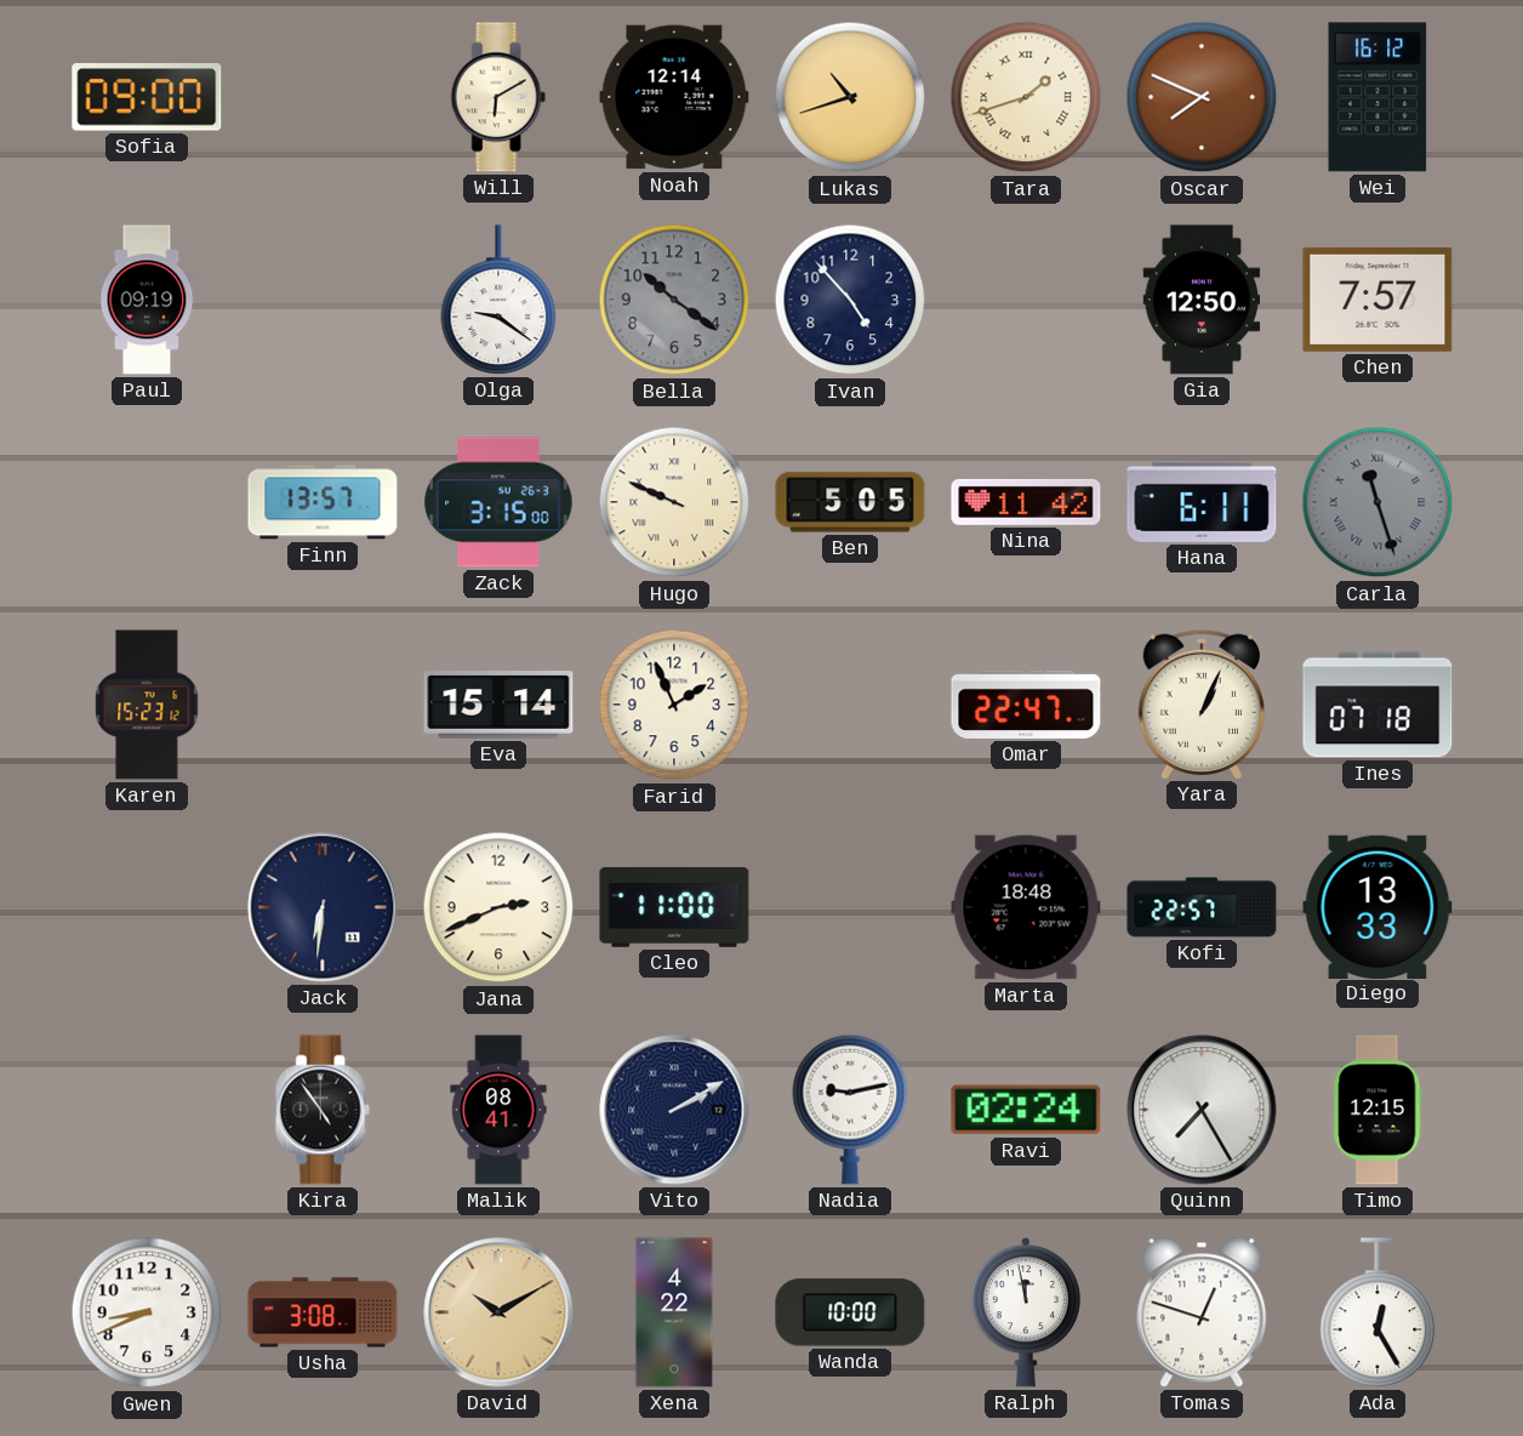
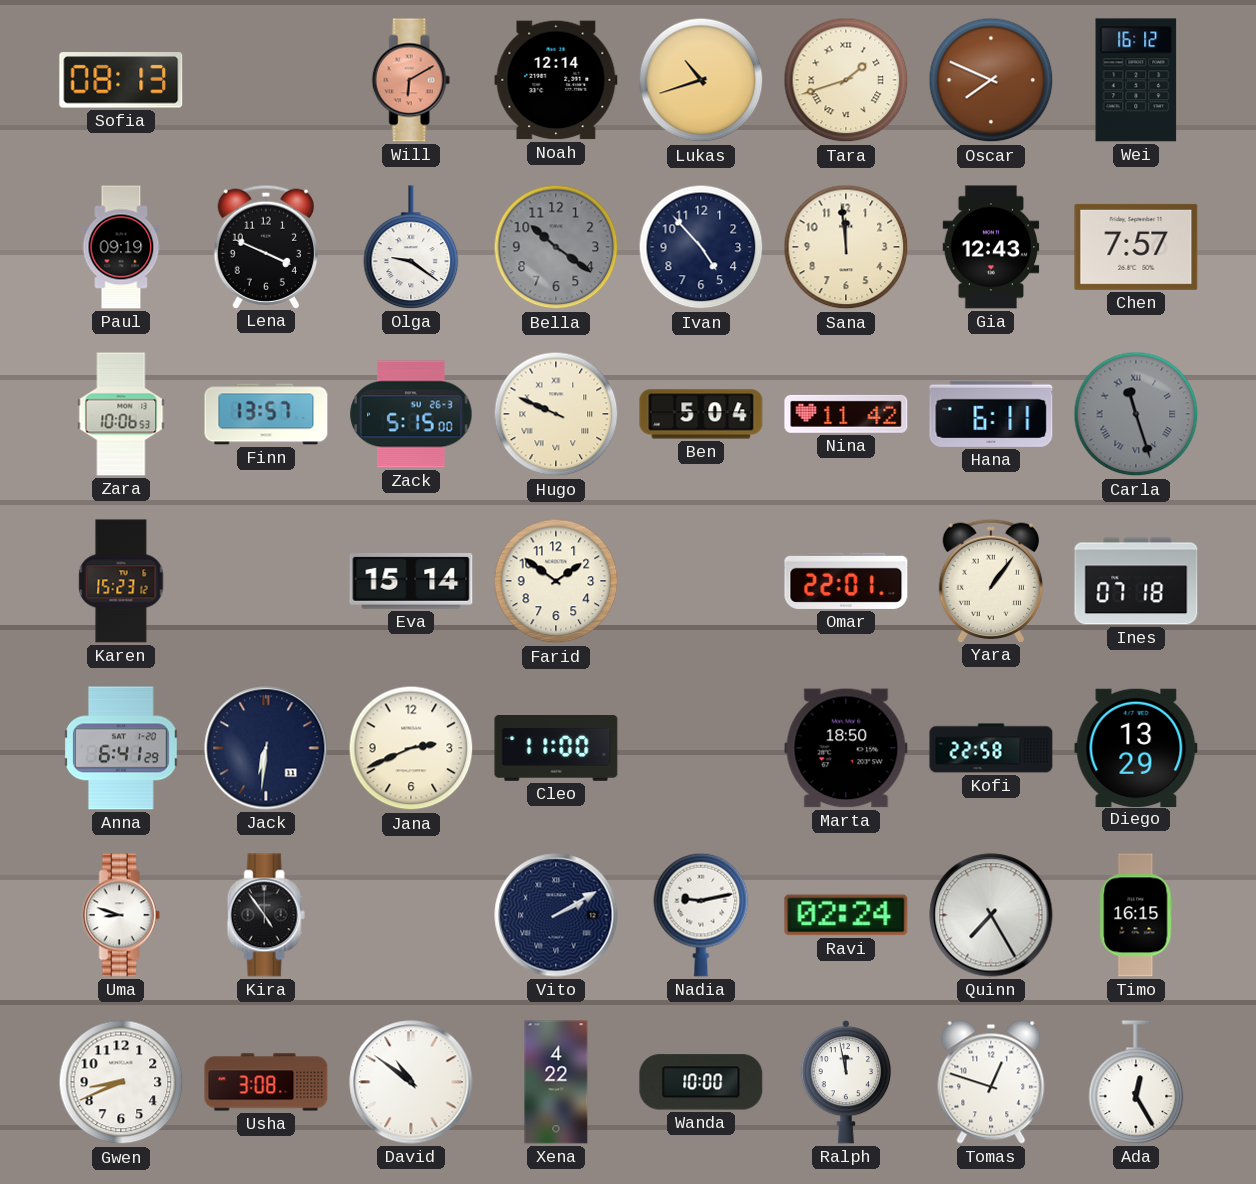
Sofia: 09:00 -> 08:13
Will dial: cream -> salmon
Lena: none -> 3:49
Sana: none -> 11:59
Gia: 12:50 -> 12:43
Zara: none -> 10:06
Zack: 3:15 -> 5:15
Ben: 5:05 -> 5:04
Farid: 1:56 -> 1:51
Omar: 22:47 -> 22:01
Yara: 1:04 -> 1:06
Anna: none -> 6:41
Marta: 18:48 -> 18:50
Kofi: 22:57 -> 22:58
Diego: 13:33 -> 13:29
Uma: none -> 8:48
Malik: 08:41 -> none
Timo: 12:15 -> 16:15
David: 10:10 -> 10:51
David dial: champagne -> white
